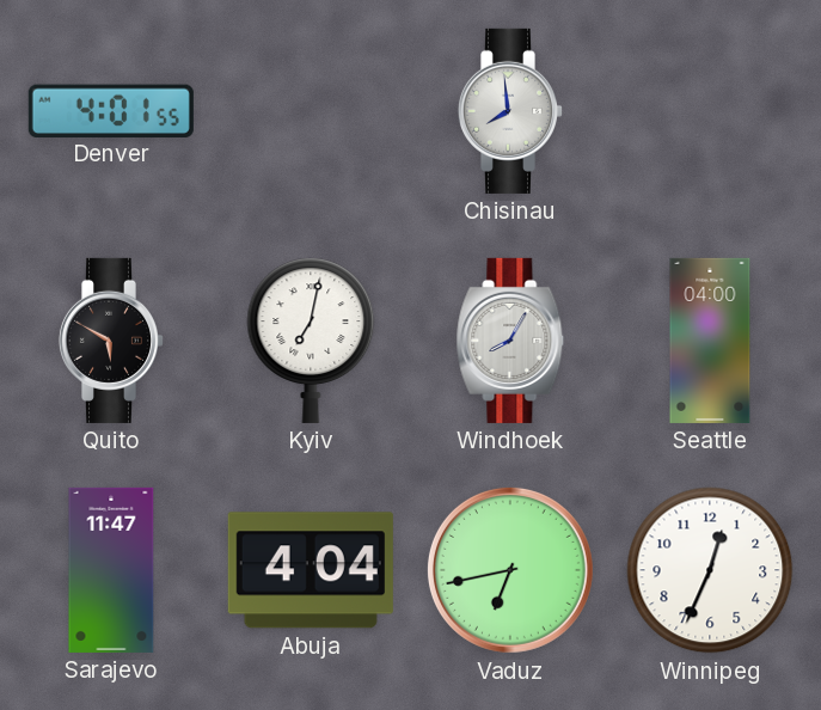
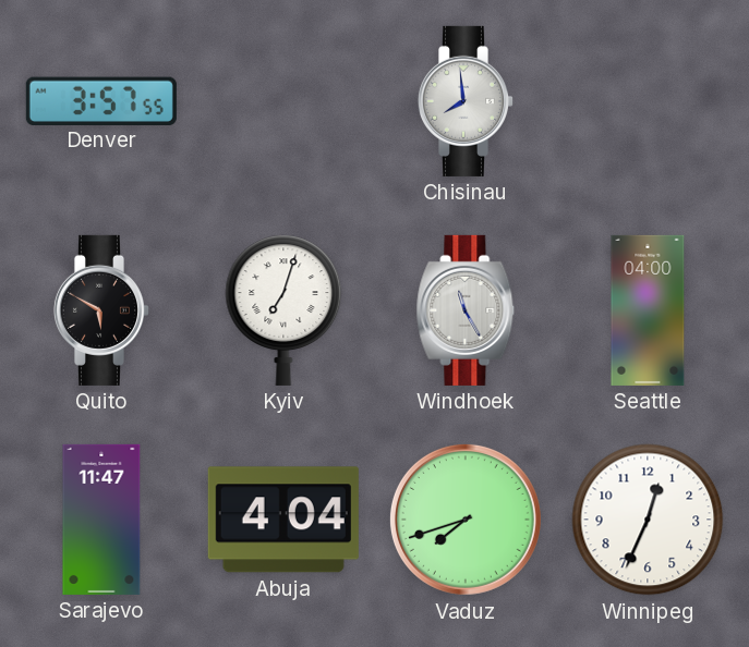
Denver: 4:01 -> 3:57
Kyiv: 7:02 -> 7:03
Windhoek: 8:05 -> 11:25
Vaduz: 6:43 -> 7:42
